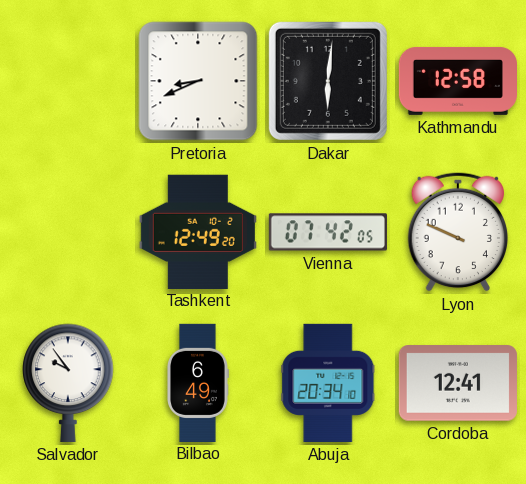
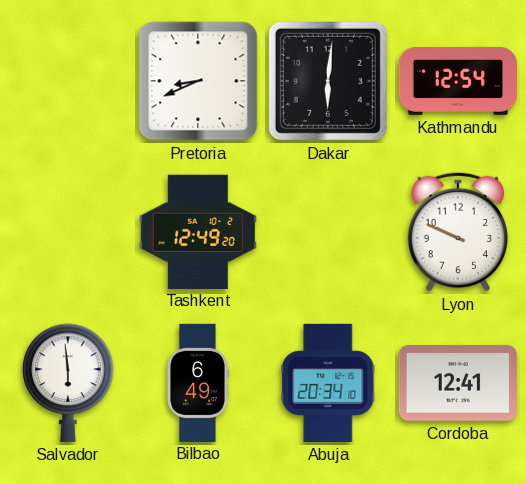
Kathmandu: 12:58 -> 12:54
Vienna: 07:42 -> none
Salvador: 9:54 -> 5:59
